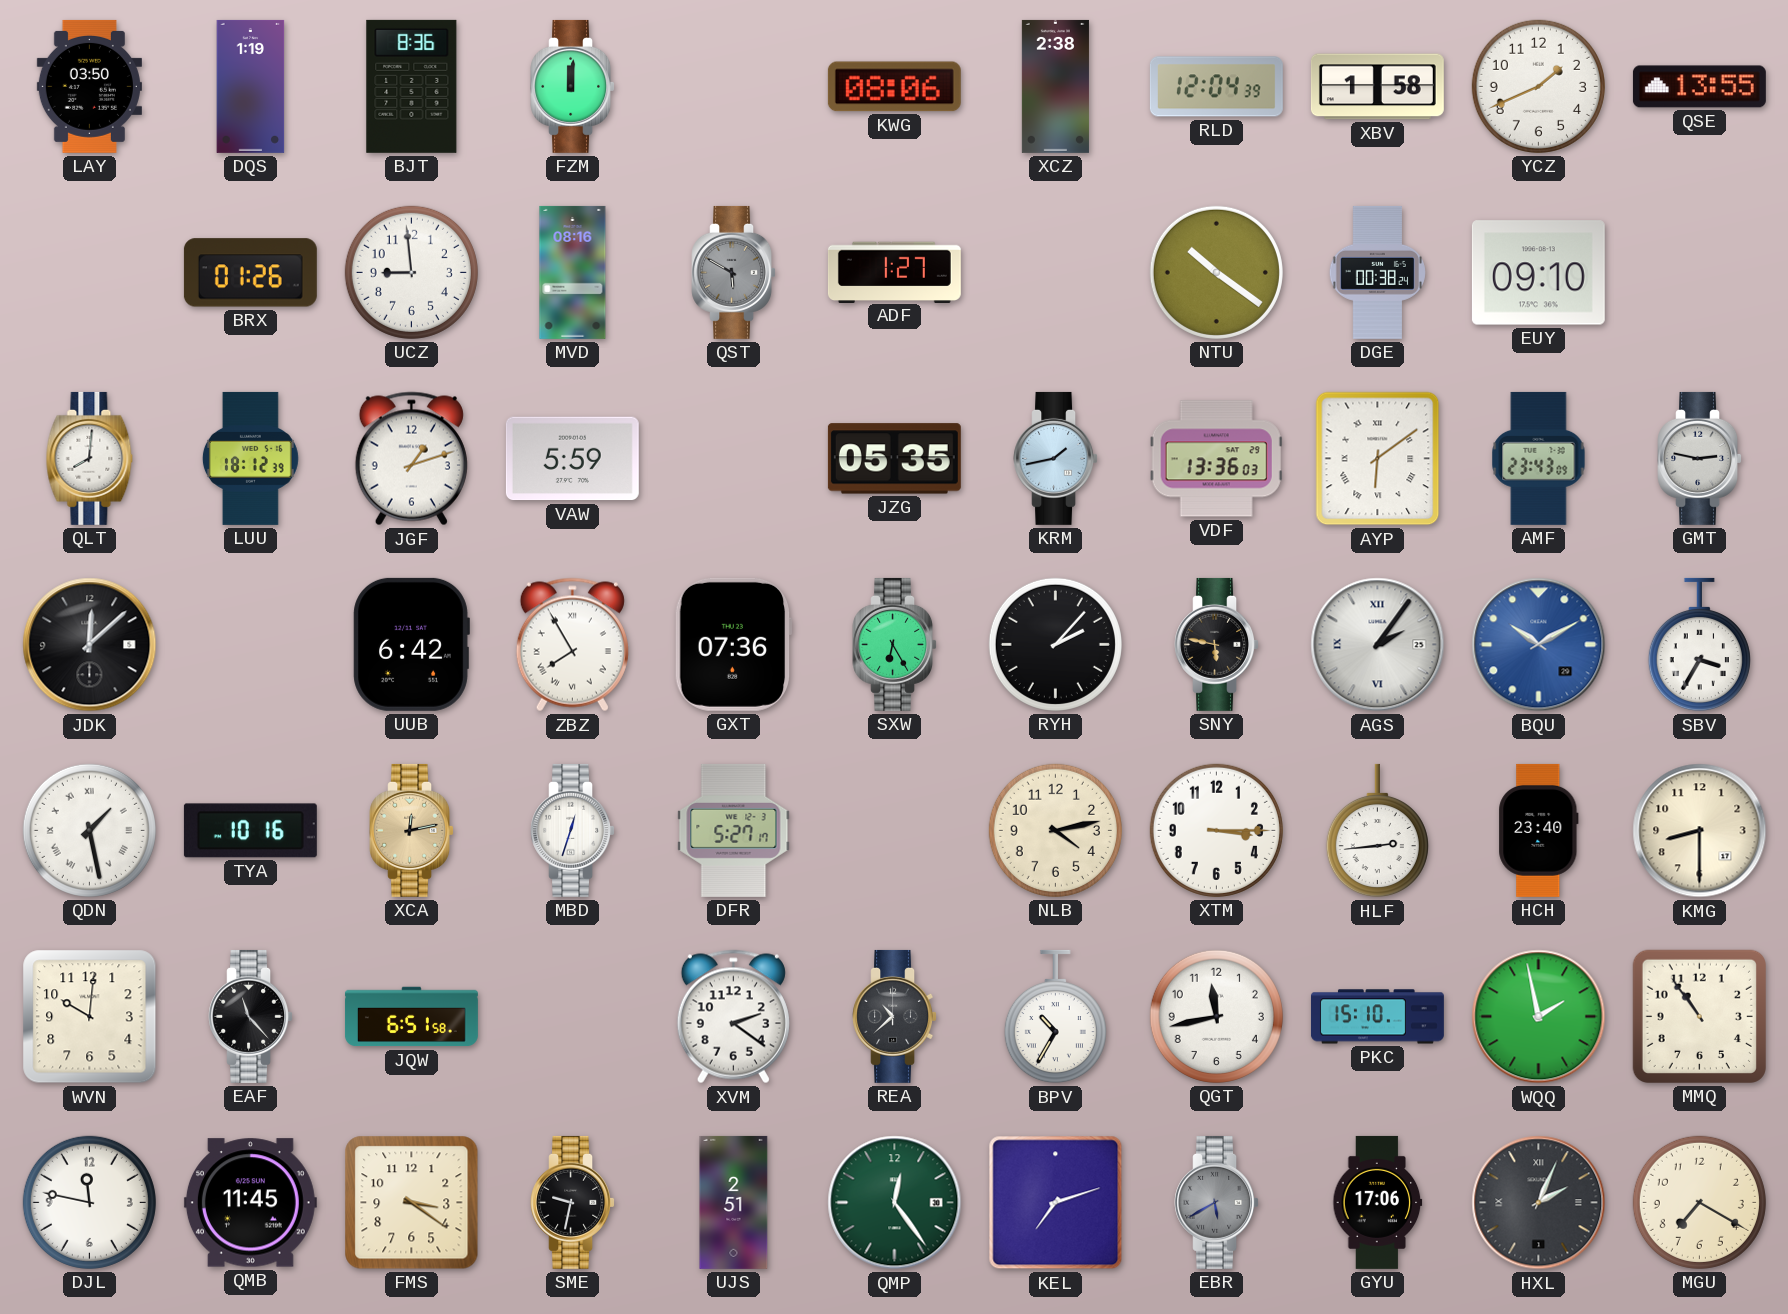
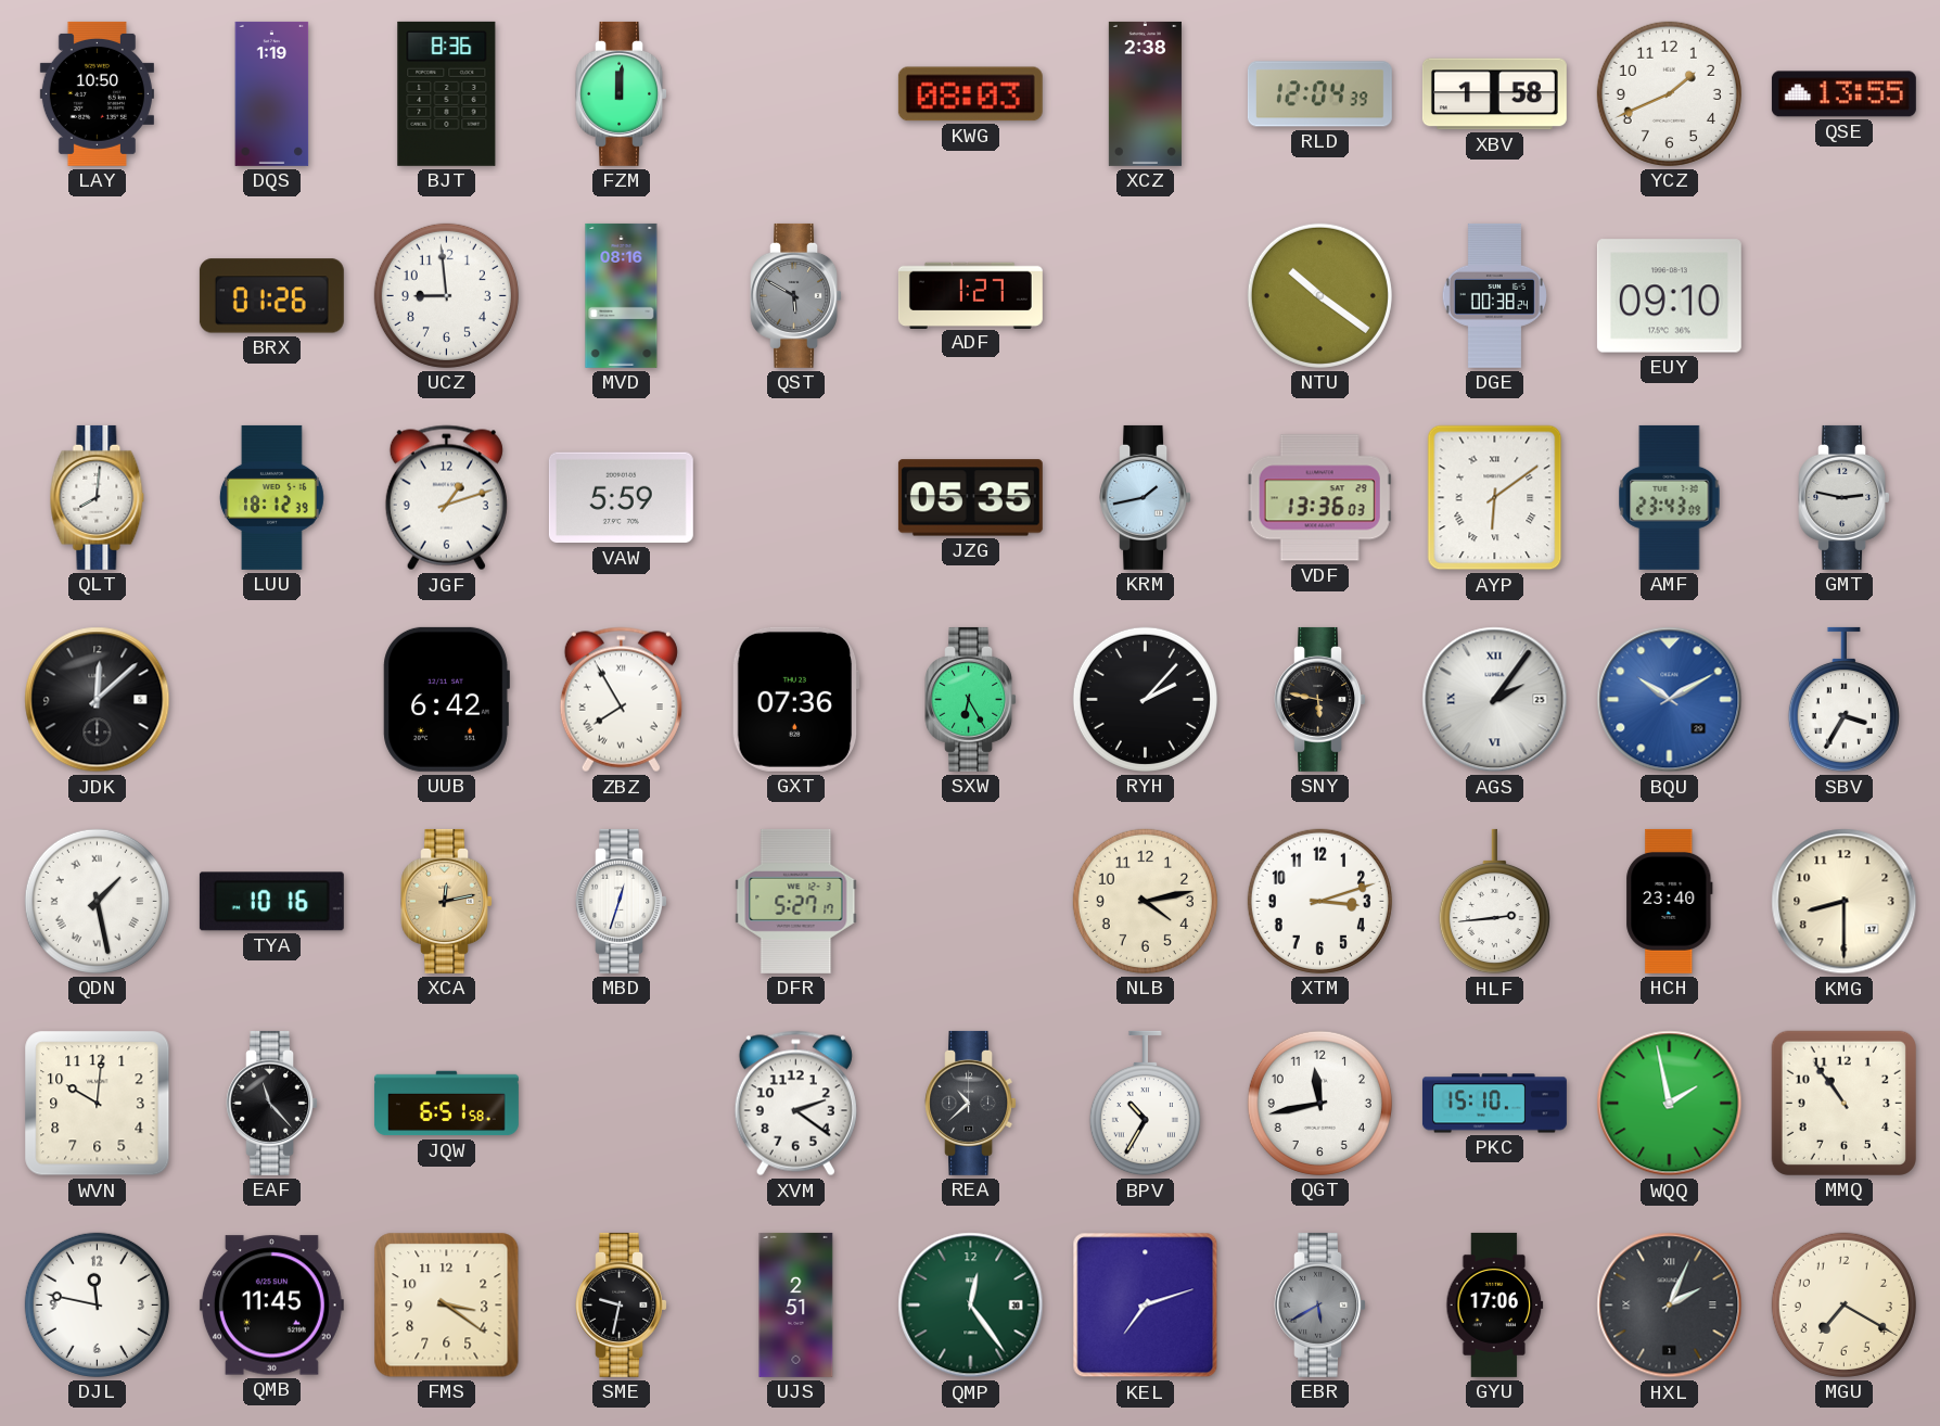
LAY: 03:50 -> 10:50
KWG: 08:06 -> 08:03
XTM: 3:15 -> 3:12
